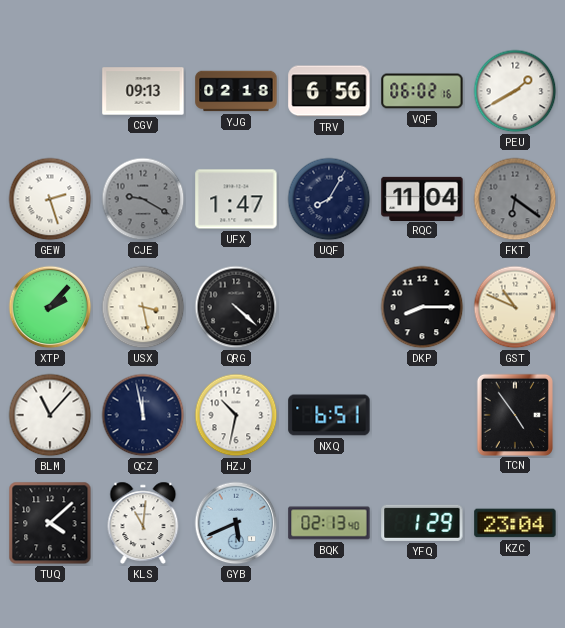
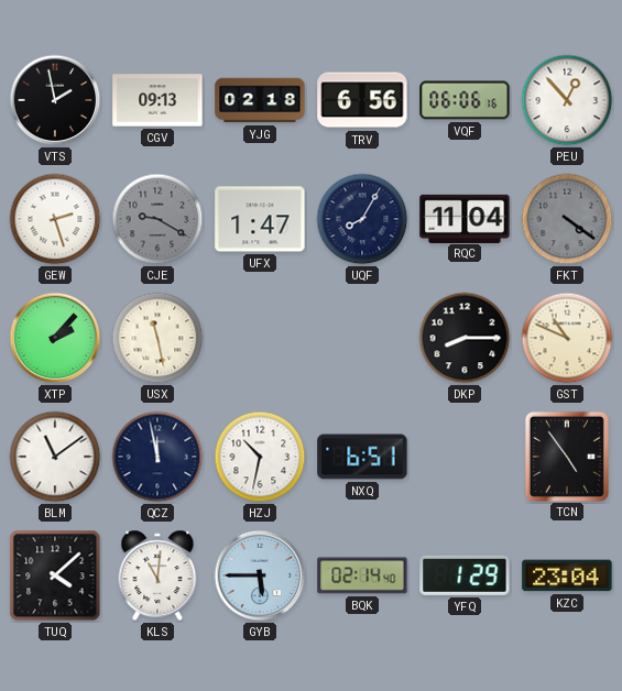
VTS: none -> 1:58
VQF: 06:02 -> 06:06
PEU: 1:40 -> 12:53
FKT: 6:21 -> 4:21
USX: 3:28 -> 11:28
QRG: 4:22 -> none
BLM: 11:07 -> 11:09
GYB: 5:41 -> 5:45
BQK: 02:13 -> 02:14
